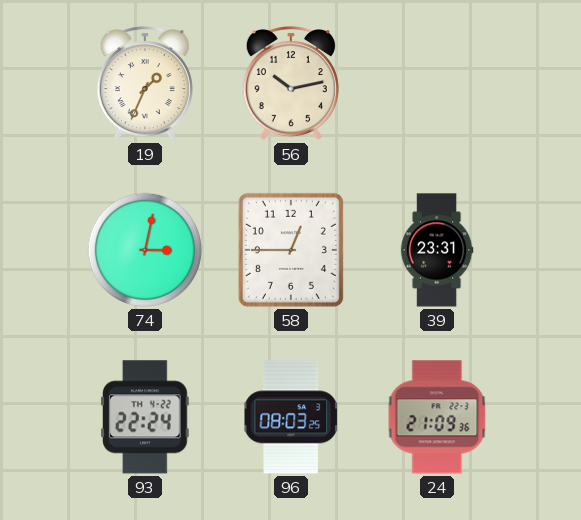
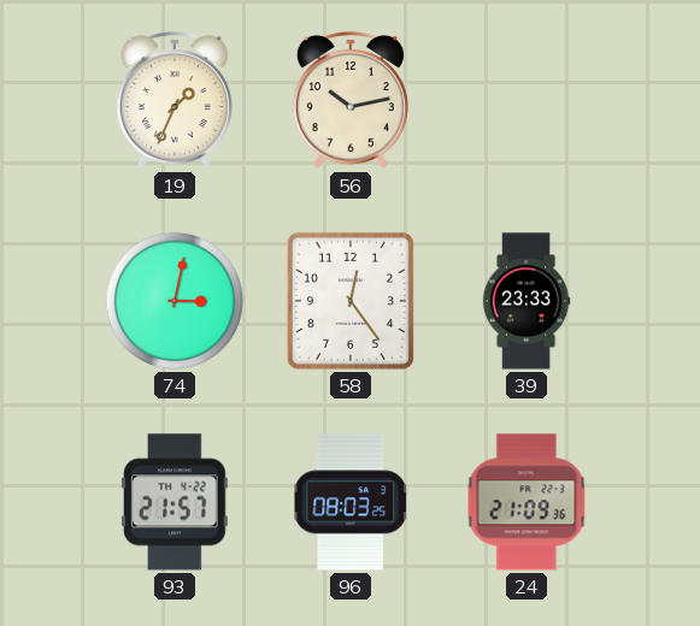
58: 12:45 -> 12:24
39: 23:31 -> 23:33
93: 22:24 -> 21:57
